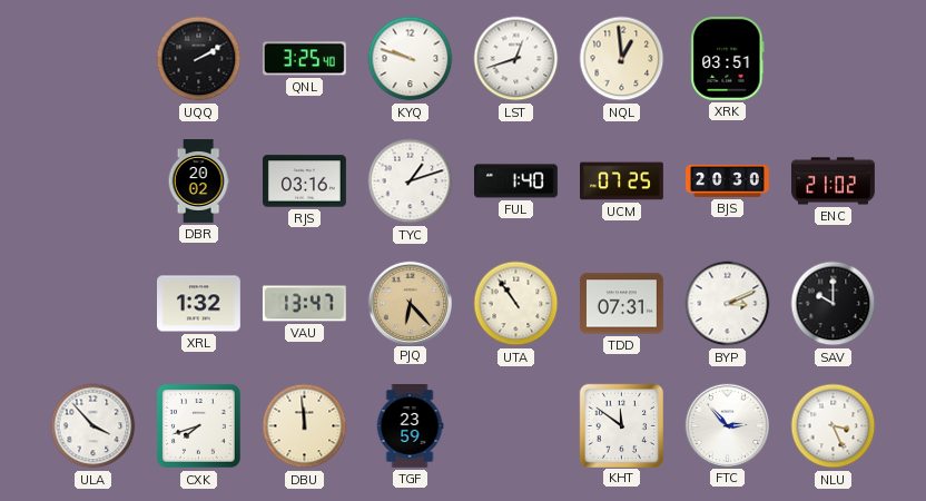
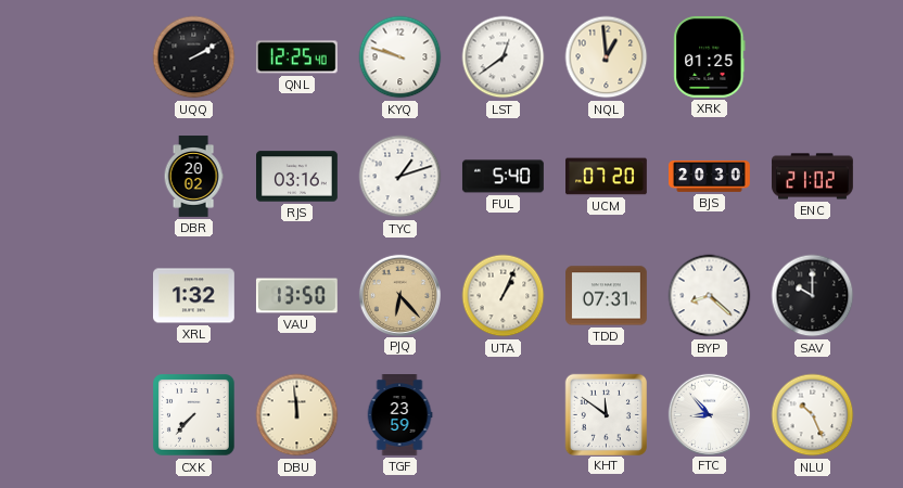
QNL: 3:25 -> 12:25
LST: 12:42 -> 12:39
XRK: 03:51 -> 01:25
FUL: 1:40 -> 5:40
UCM: 07:25 -> 07:20
VAU: 13:47 -> 13:50
UTA: 10:54 -> 1:04
BYP: 3:11 -> 8:22
ULA: 3:53 -> none
CXK: 7:42 -> 7:37
FTC: 2:53 -> 8:53
NLU: 3:26 -> 10:26
